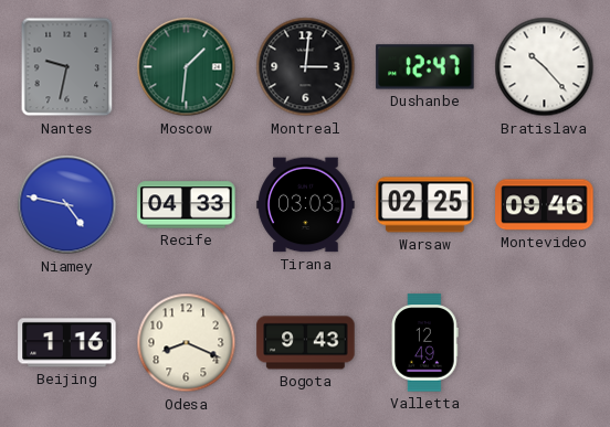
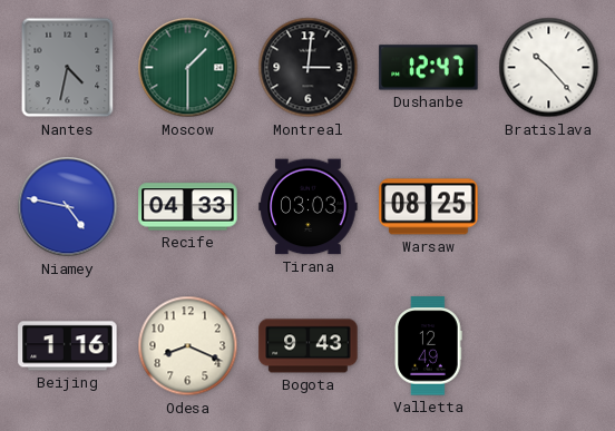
Nantes: 9:32 -> 4:32
Moscow: 1:31 -> 1:30
Warsaw: 02:25 -> 08:25
Montevideo: 09:46 -> none
